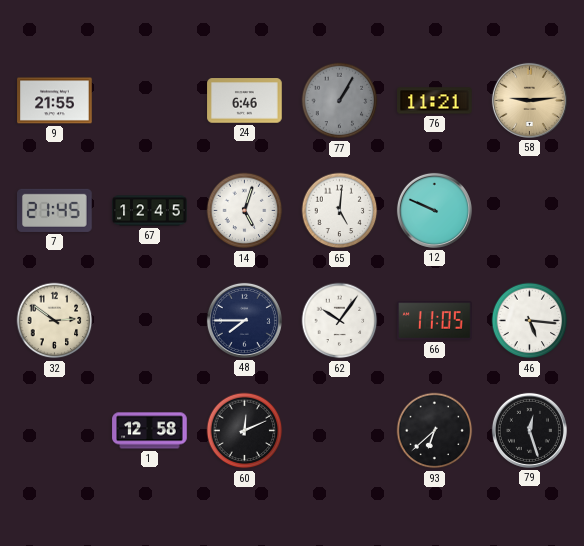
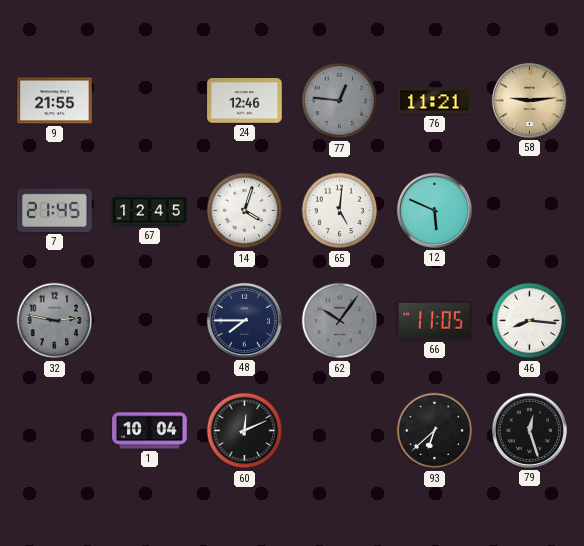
24: 6:46 -> 12:46
77: 1:05 -> 12:46
14: 5:03 -> 4:03
12: 9:49 -> 5:49
32: 2:51 -> 2:47
32 dial: cream -> grey
62 dial: white -> grey
46: 5:16 -> 8:16
1: 12:58 -> 10:04
